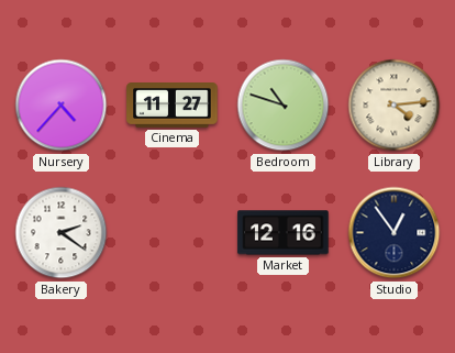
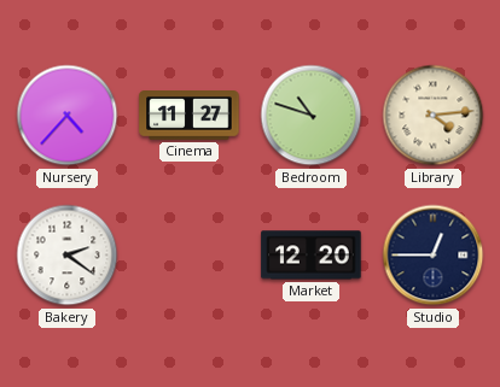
Market: 12:16 -> 12:20
Studio: 12:54 -> 12:45
